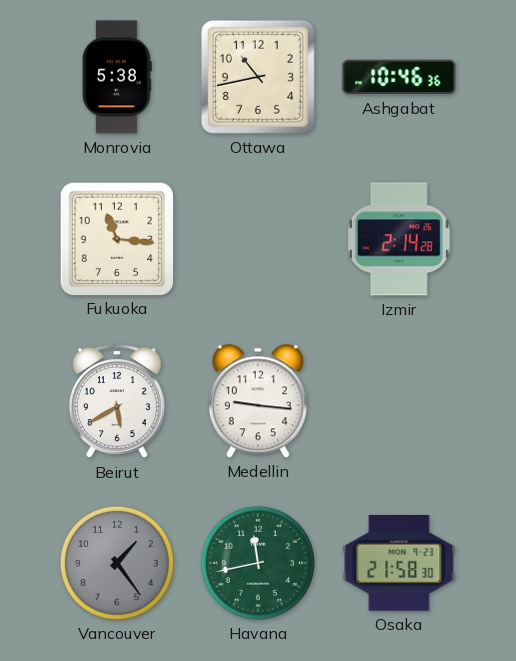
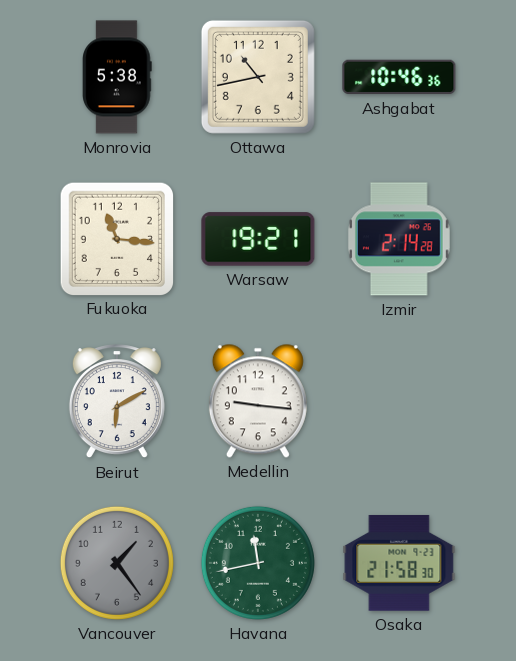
Warsaw: none -> 19:21
Beirut: 5:40 -> 6:10
